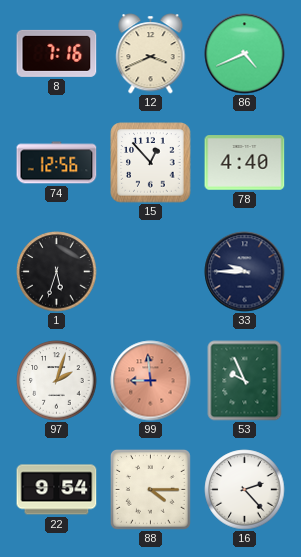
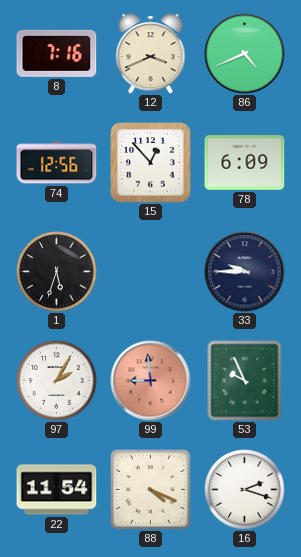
78: 4:40 -> 6:09
97: 2:03 -> 2:05
22: 9:54 -> 11:54
88: 4:15 -> 4:19
16: 2:23 -> 2:18
